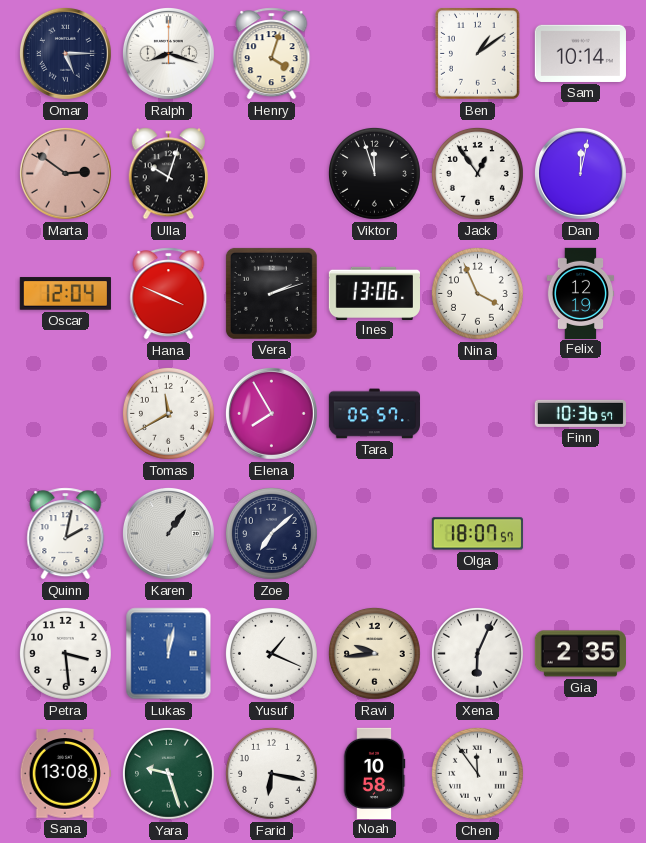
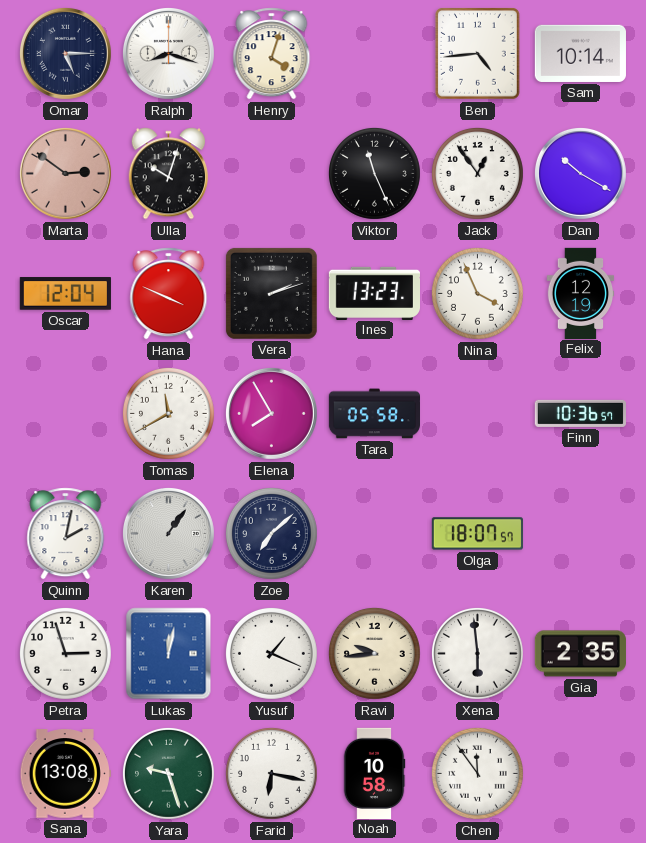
Ben: 1:09 -> 4:44
Viktor: 11:57 -> 11:26
Dan: 12:02 -> 10:20
Ines: 13:06 -> 13:23
Tara: 05:57 -> 05:58
Petra: 3:29 -> 2:57
Xena: 6:04 -> 5:59
